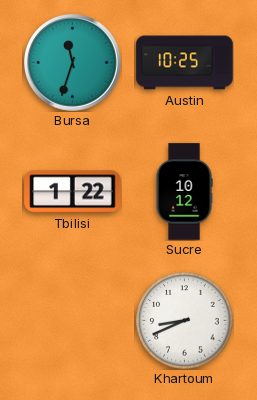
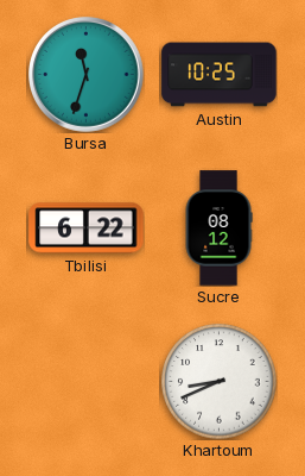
Tbilisi: 1:22 -> 6:22
Sucre: 10:12 -> 08:12
